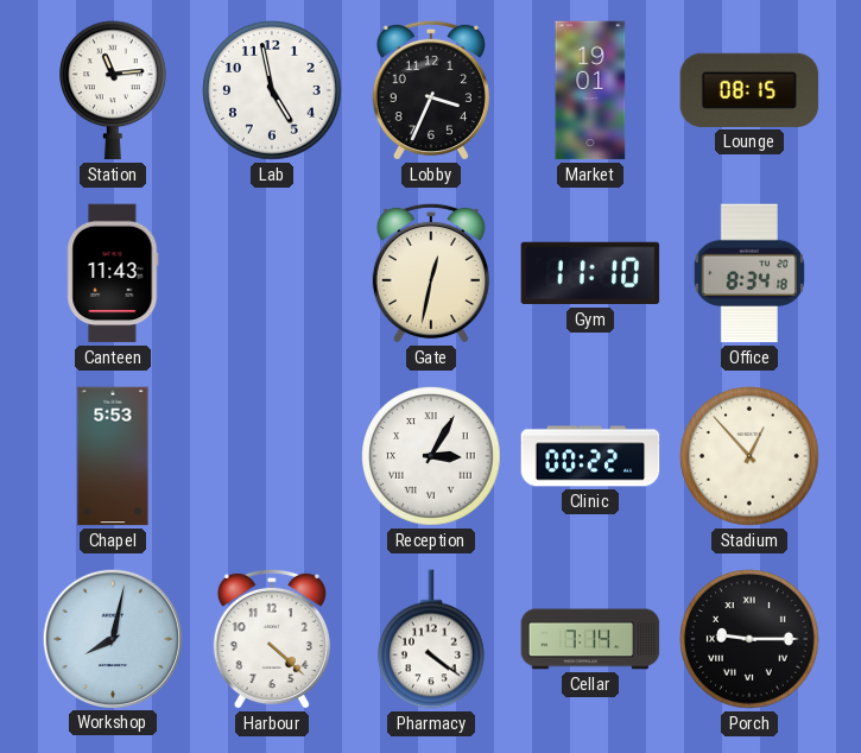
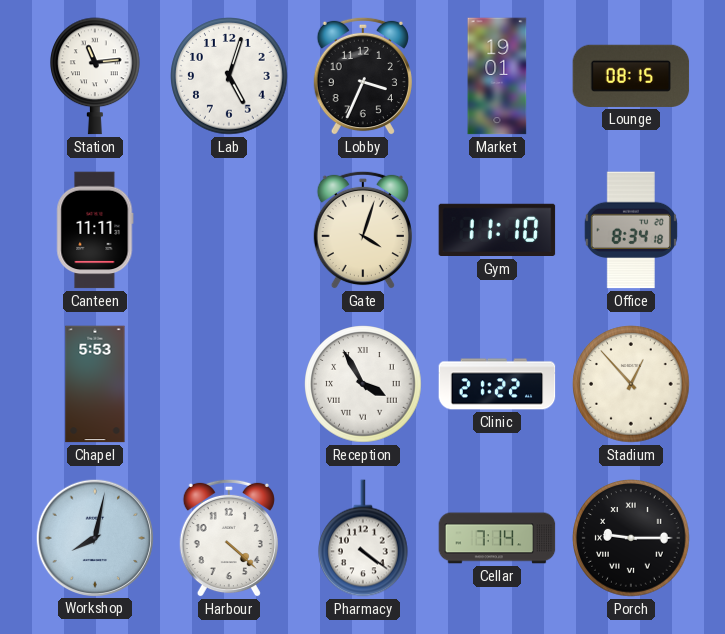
Lab: 4:58 -> 5:03
Canteen: 11:43 -> 11:11
Gate: 12:32 -> 4:03
Reception: 3:05 -> 3:55
Clinic: 00:22 -> 21:22
